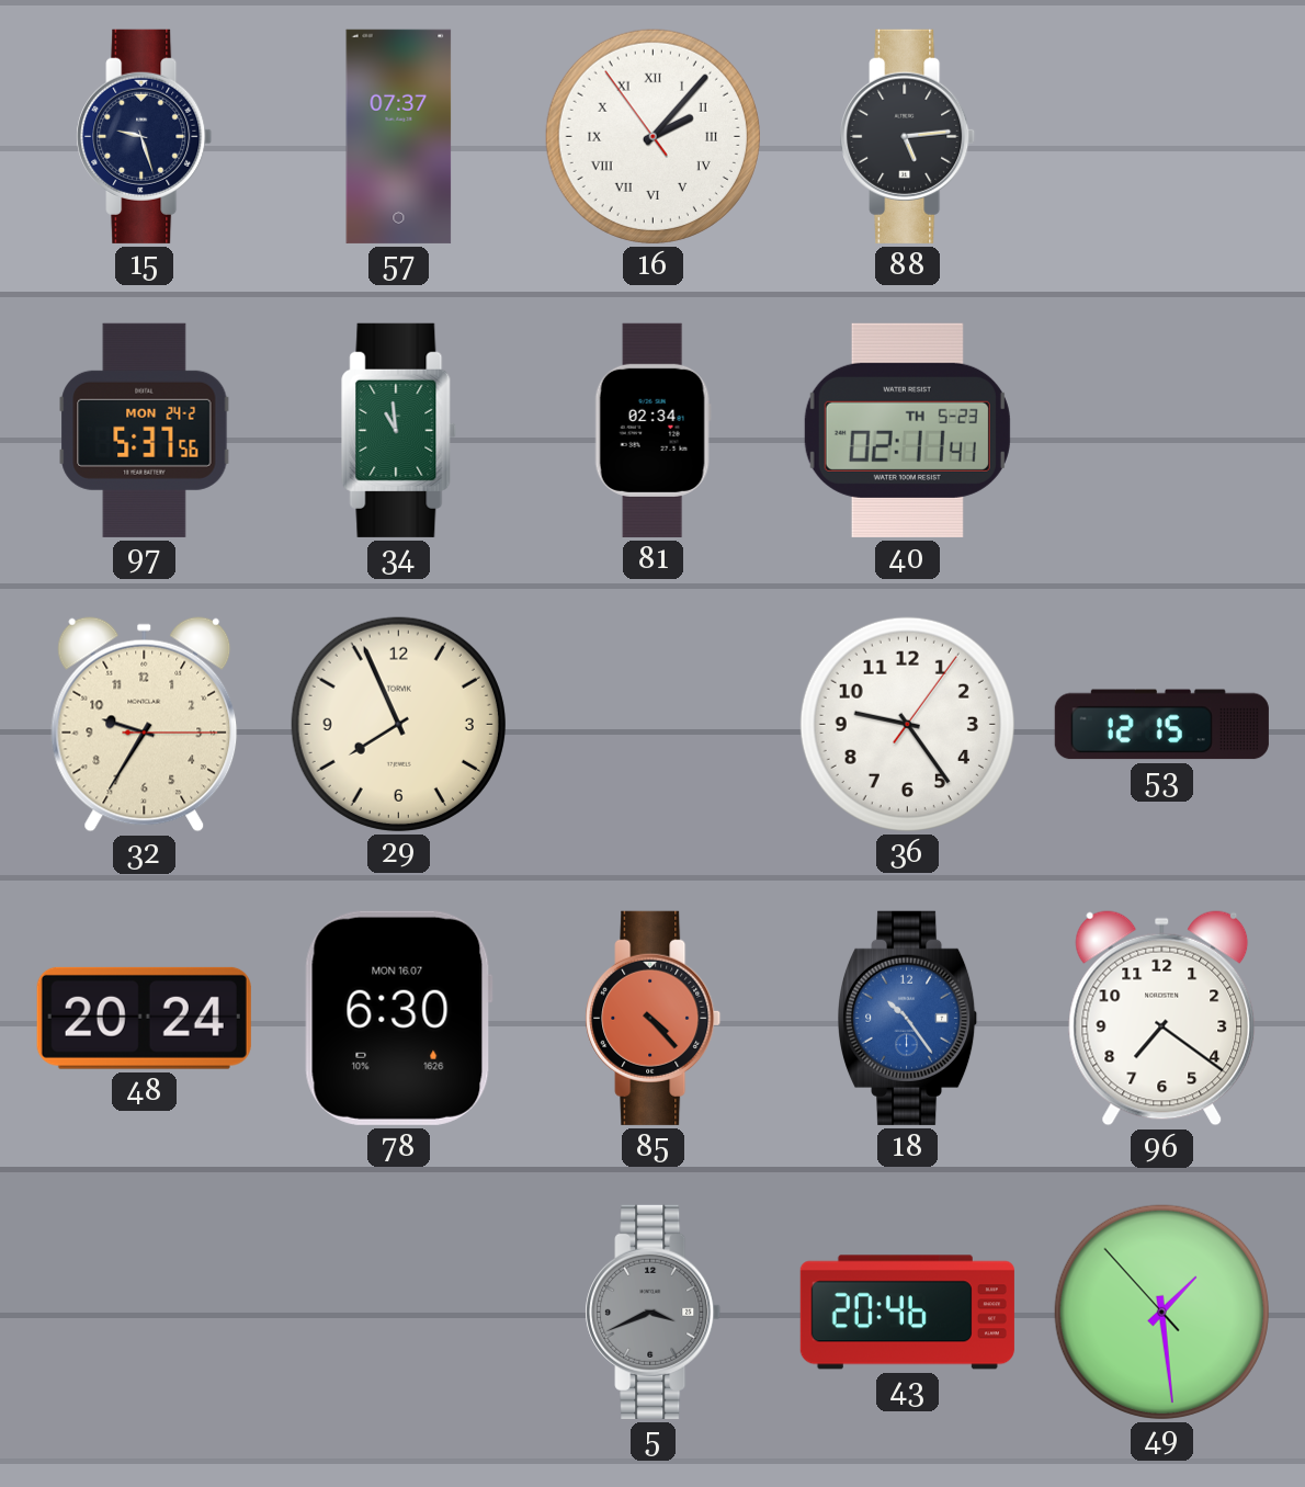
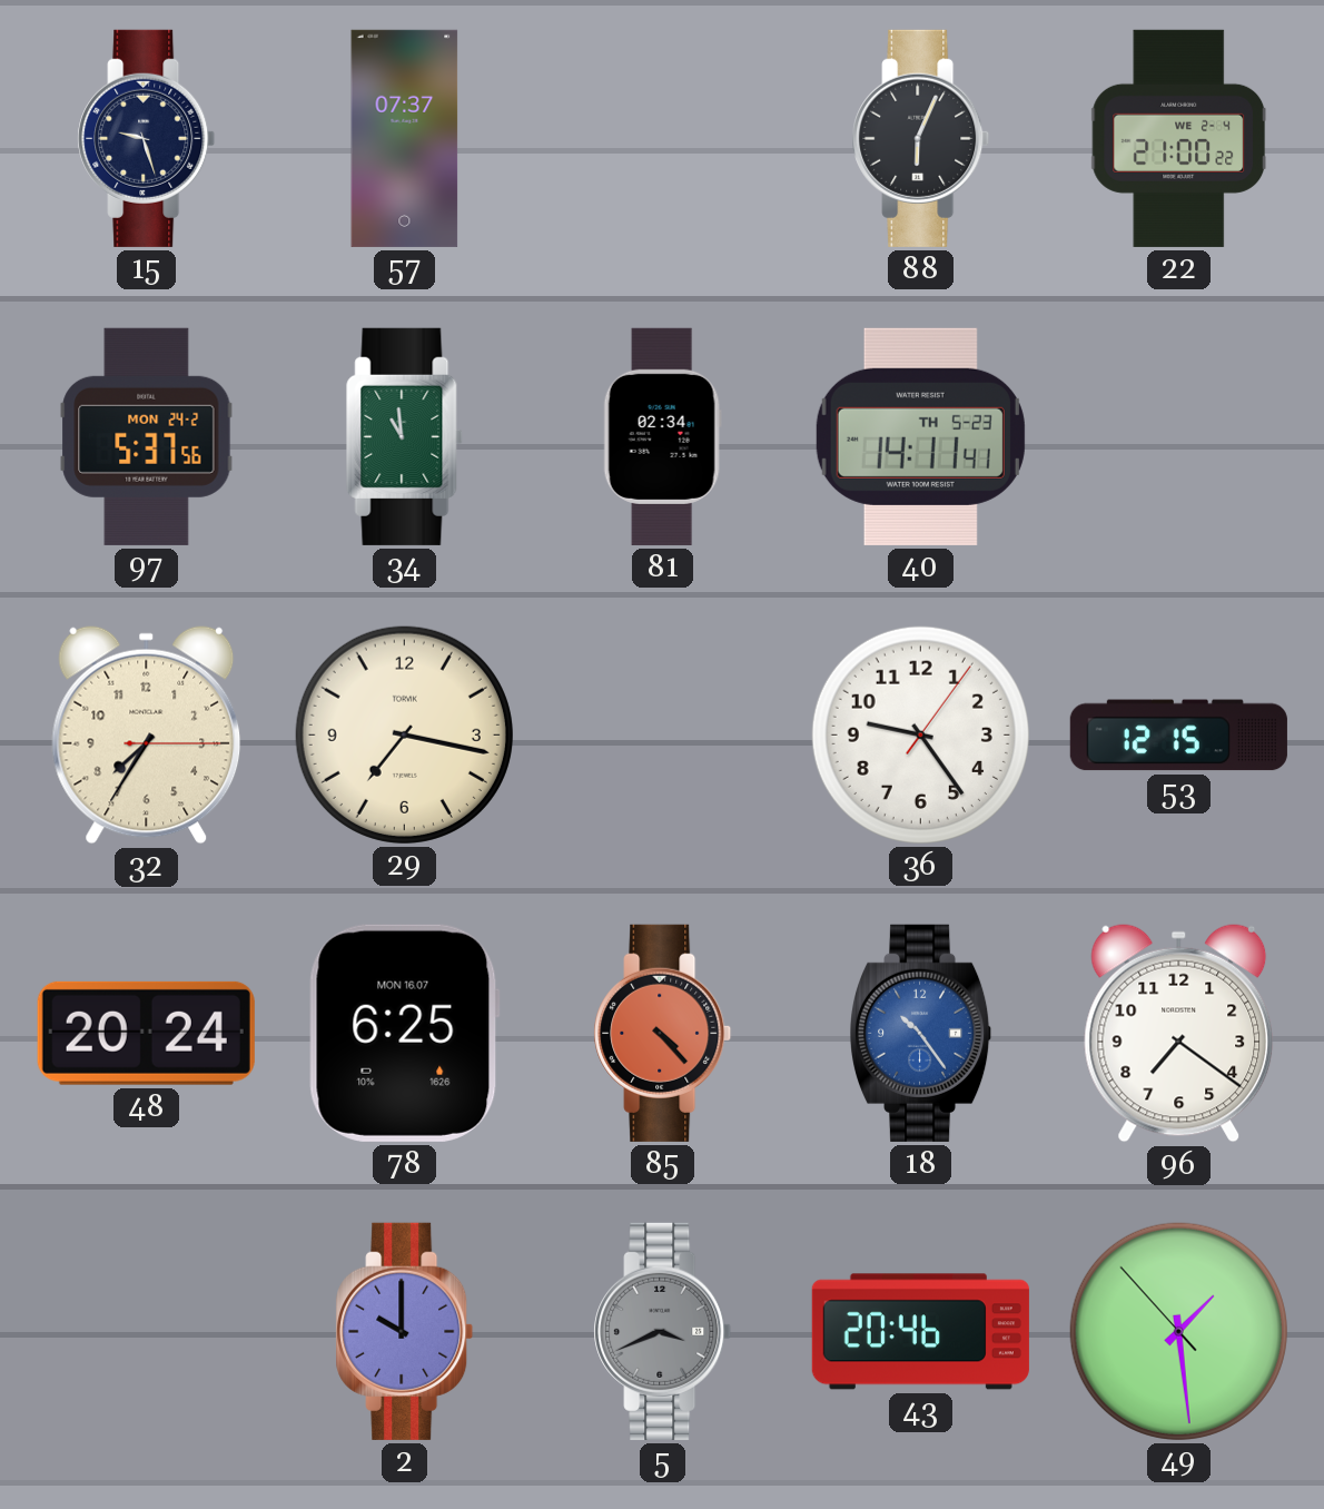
16: 2:06 -> none
88: 5:14 -> 6:04
22: none -> 21:00
40: 02:11 -> 14:11
32: 9:35 -> 7:35
29: 7:56 -> 7:17
78: 6:30 -> 6:25
2: none -> 10:00
